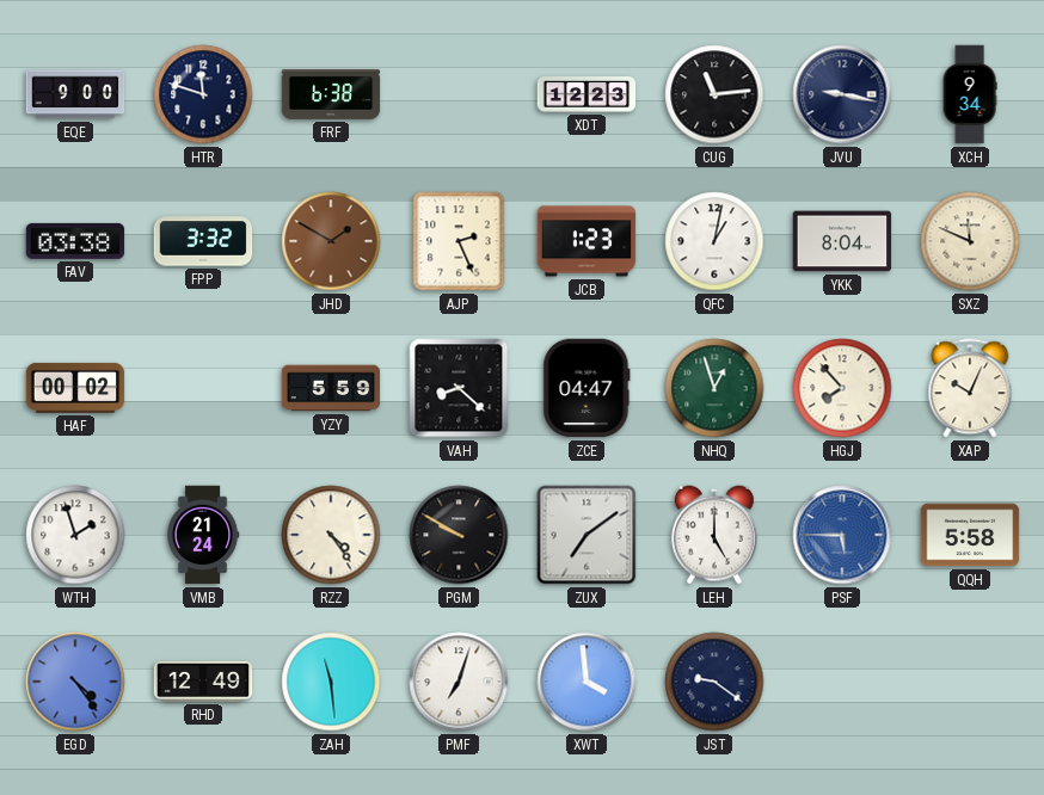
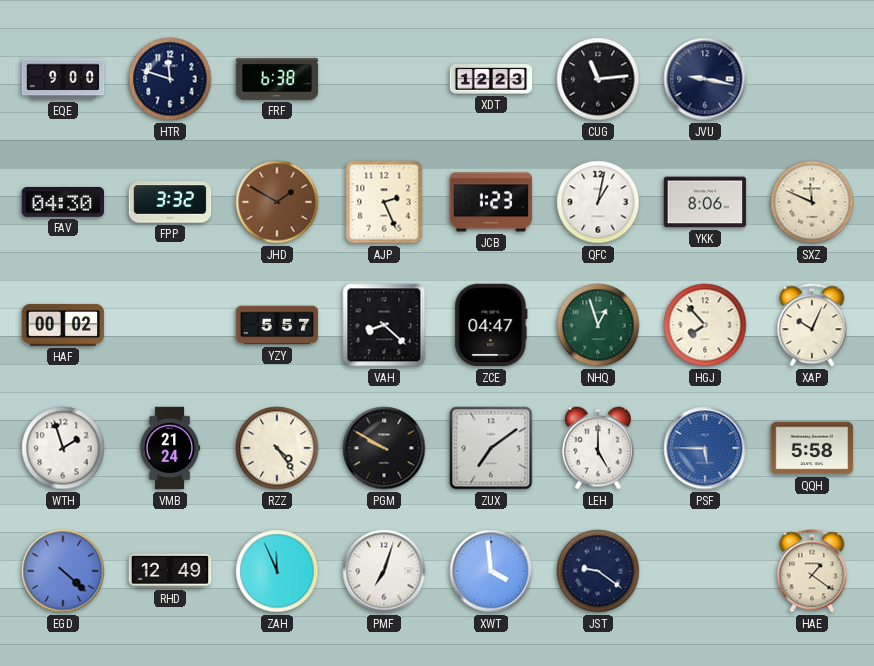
XCH: 9:34 -> none
FAV: 03:38 -> 04:30
YKK: 8:04 -> 8:06
YZY: 5:59 -> 5:57
EGD: 4:24 -> 4:22
ZAH: 11:29 -> 11:56
HAE: none -> 1:21
